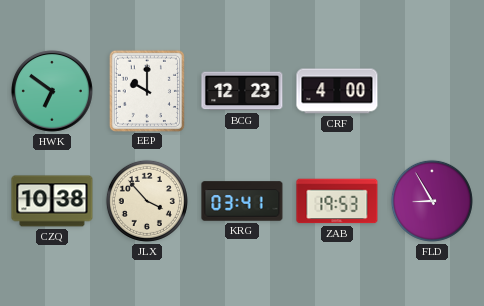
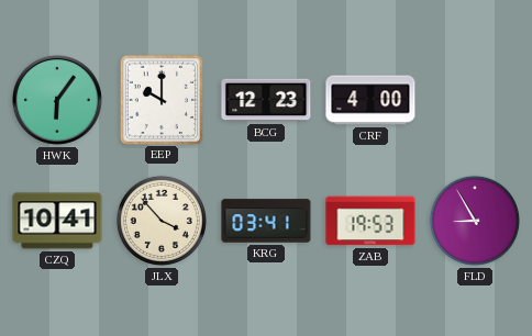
HWK: 6:51 -> 6:06
CZQ: 10:38 -> 10:41
